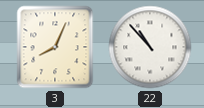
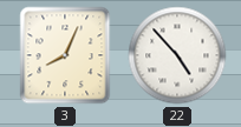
22: 10:53 -> 4:53
